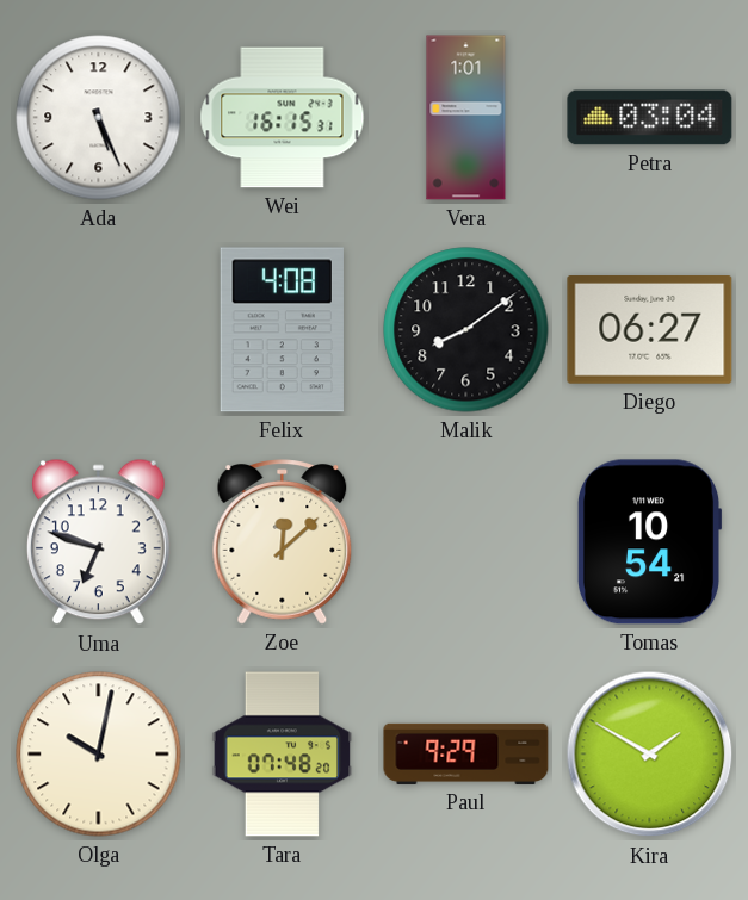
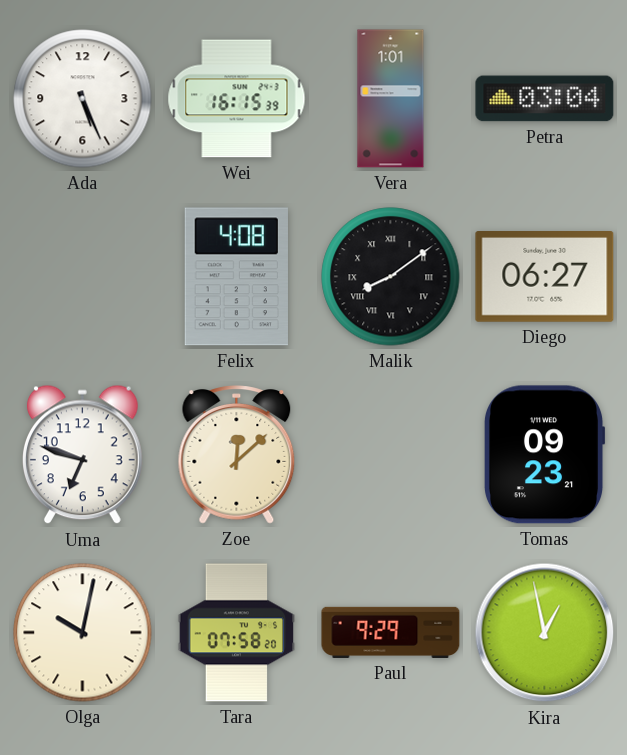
Wei: 16:15:31 -> 16:15:39
Malik numerals: Arabic -> Roman
Tomas: 10:54 -> 09:23
Tara: 07:48 -> 07:58
Kira: 1:50 -> 12:58
